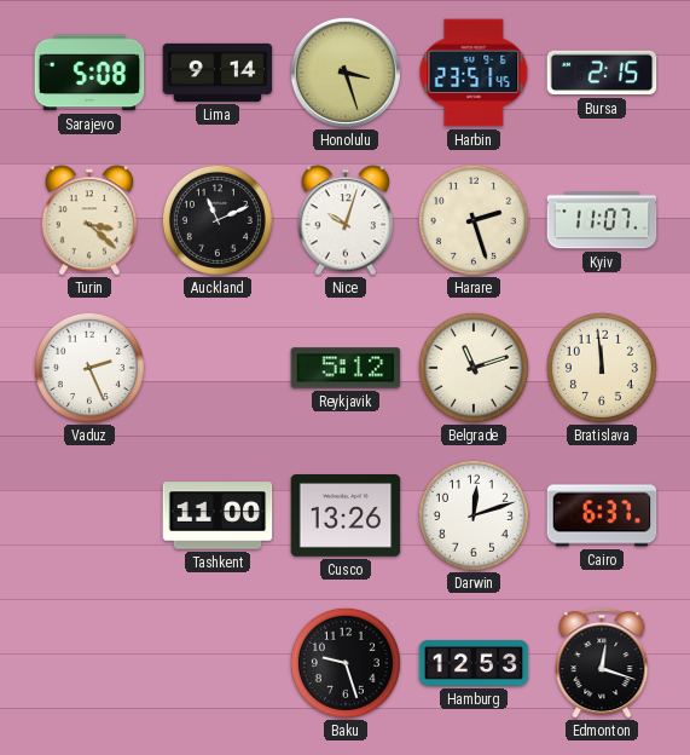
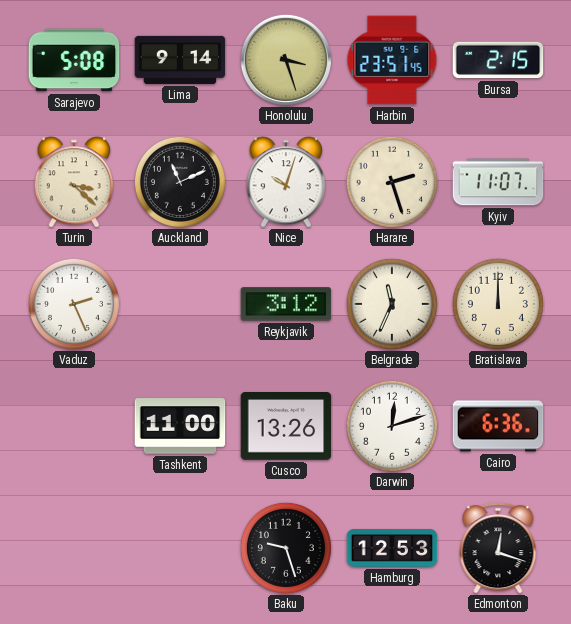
Reykjavik: 5:12 -> 3:12
Belgrade: 11:12 -> 11:34
Bratislava: 11:59 -> 12:00
Cairo: 6:37 -> 6:36
